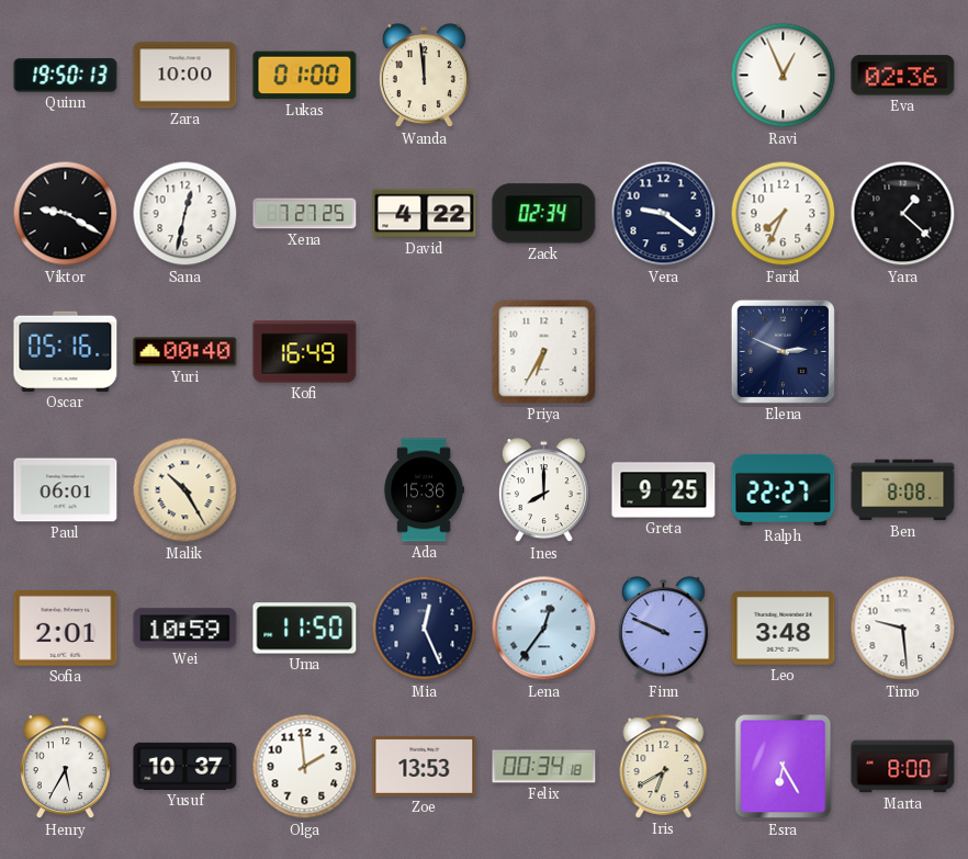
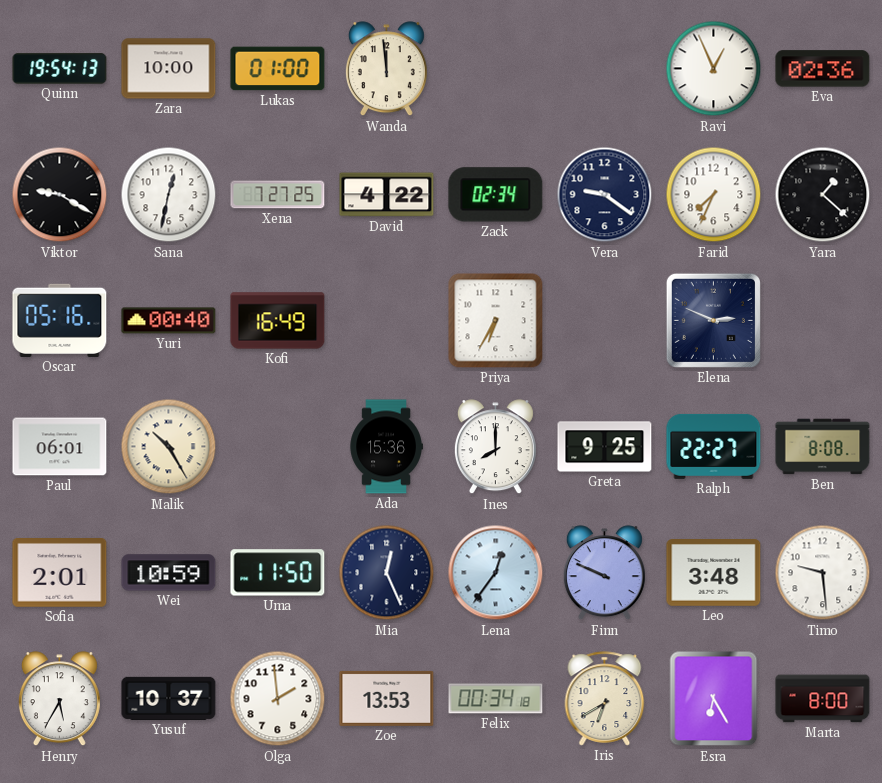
Quinn: 19:50 -> 19:54
